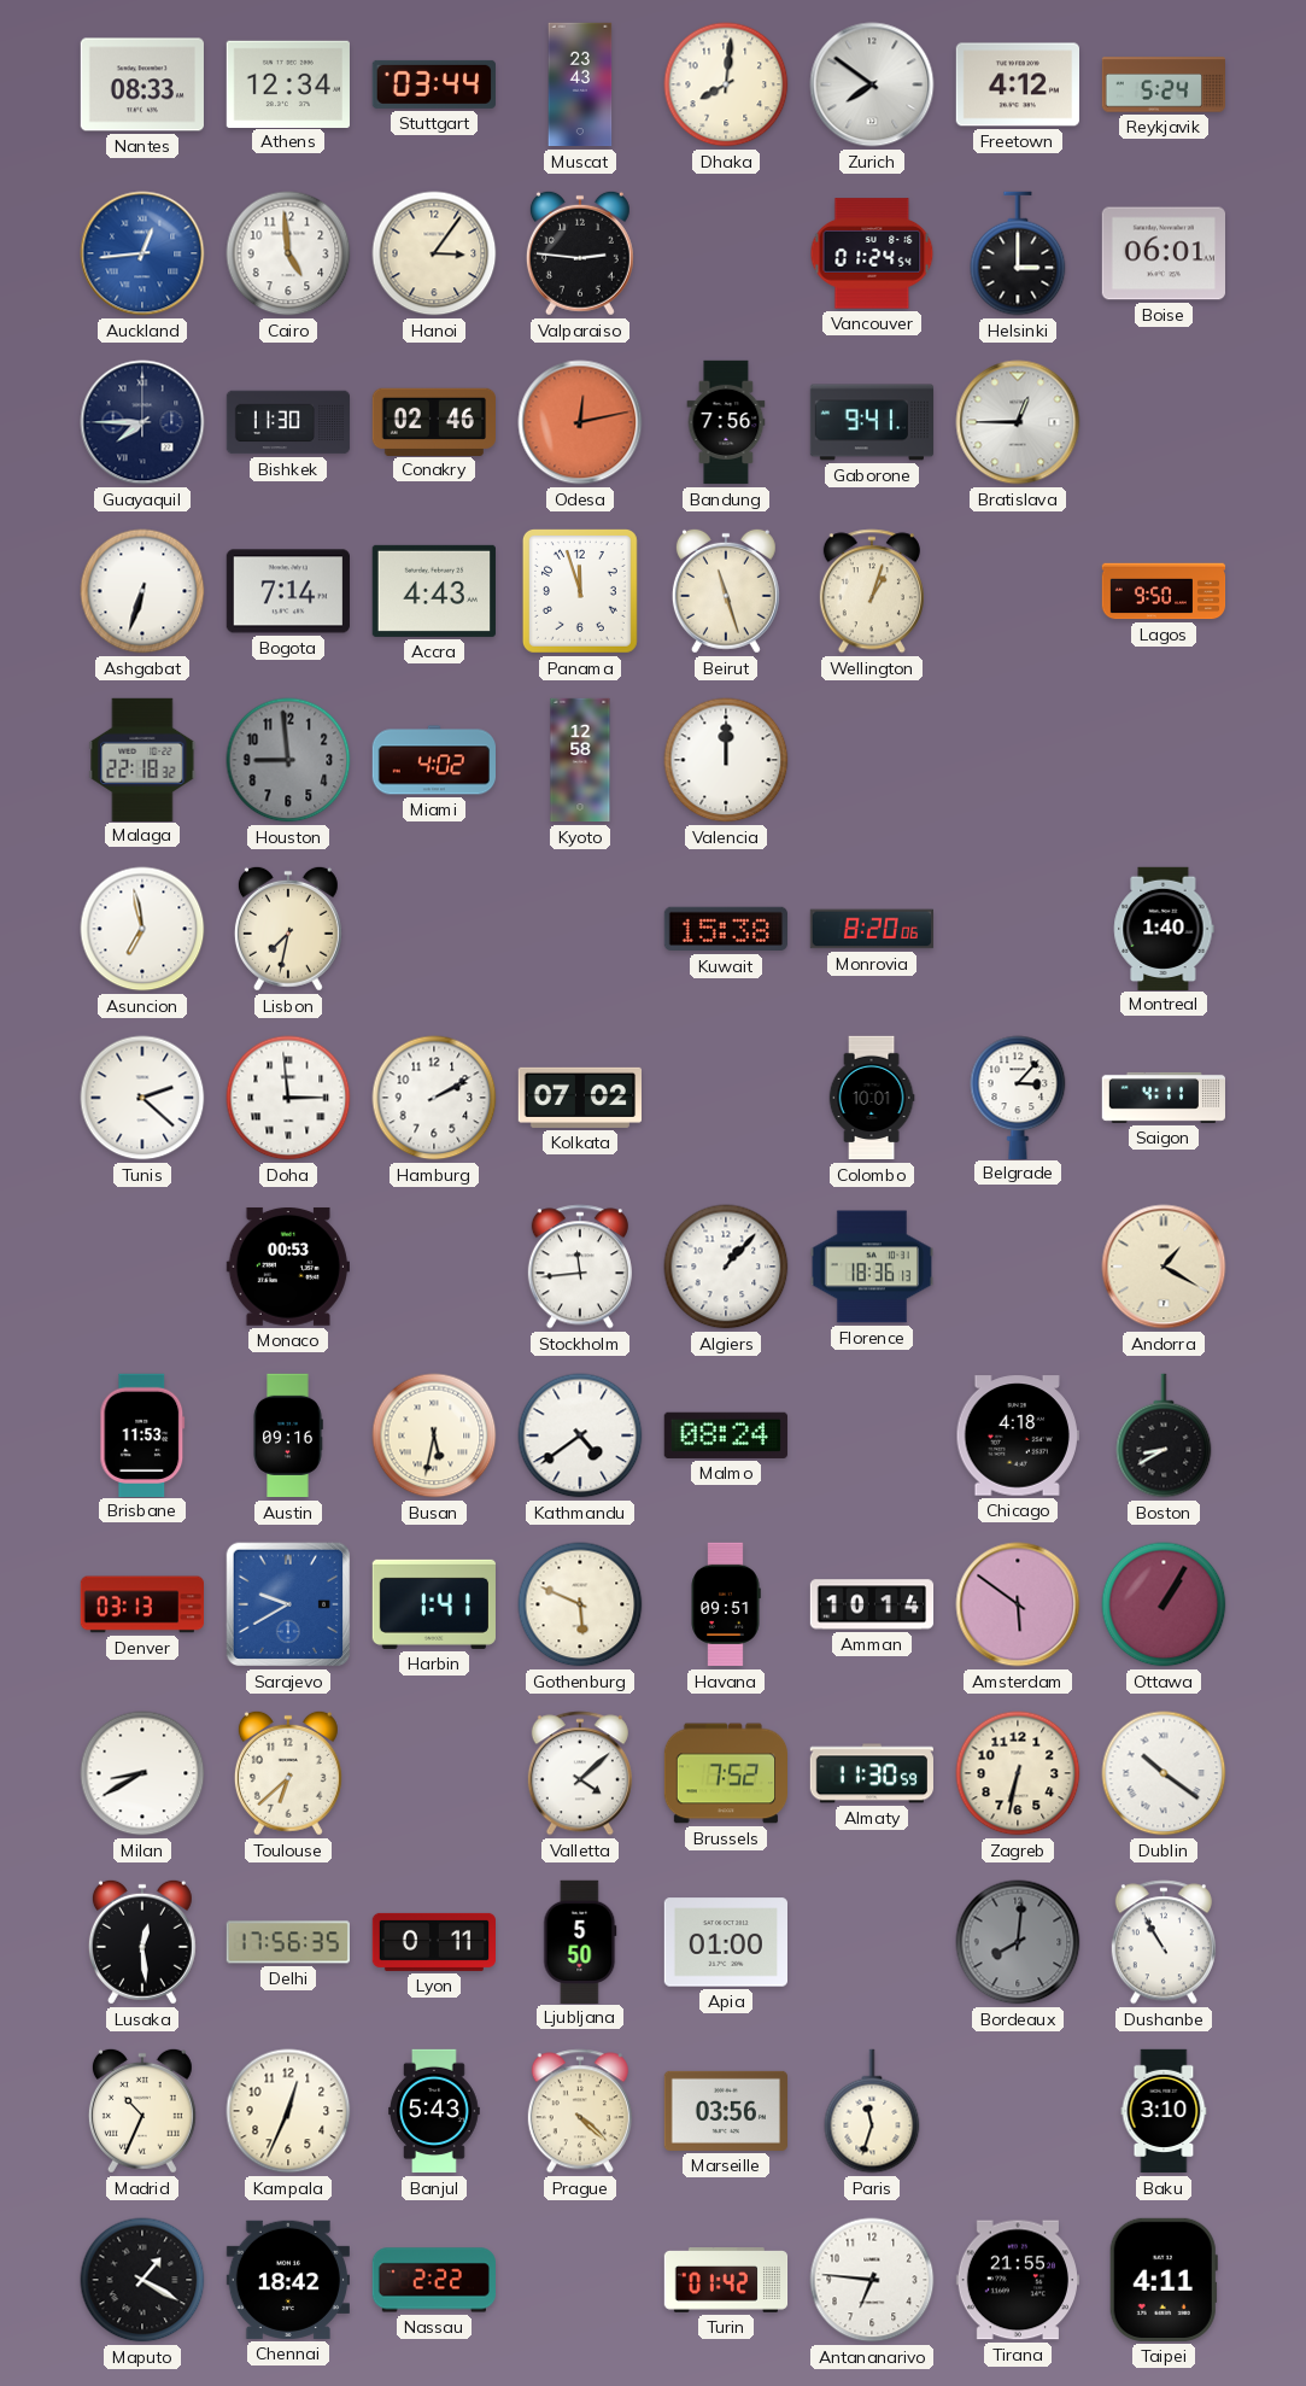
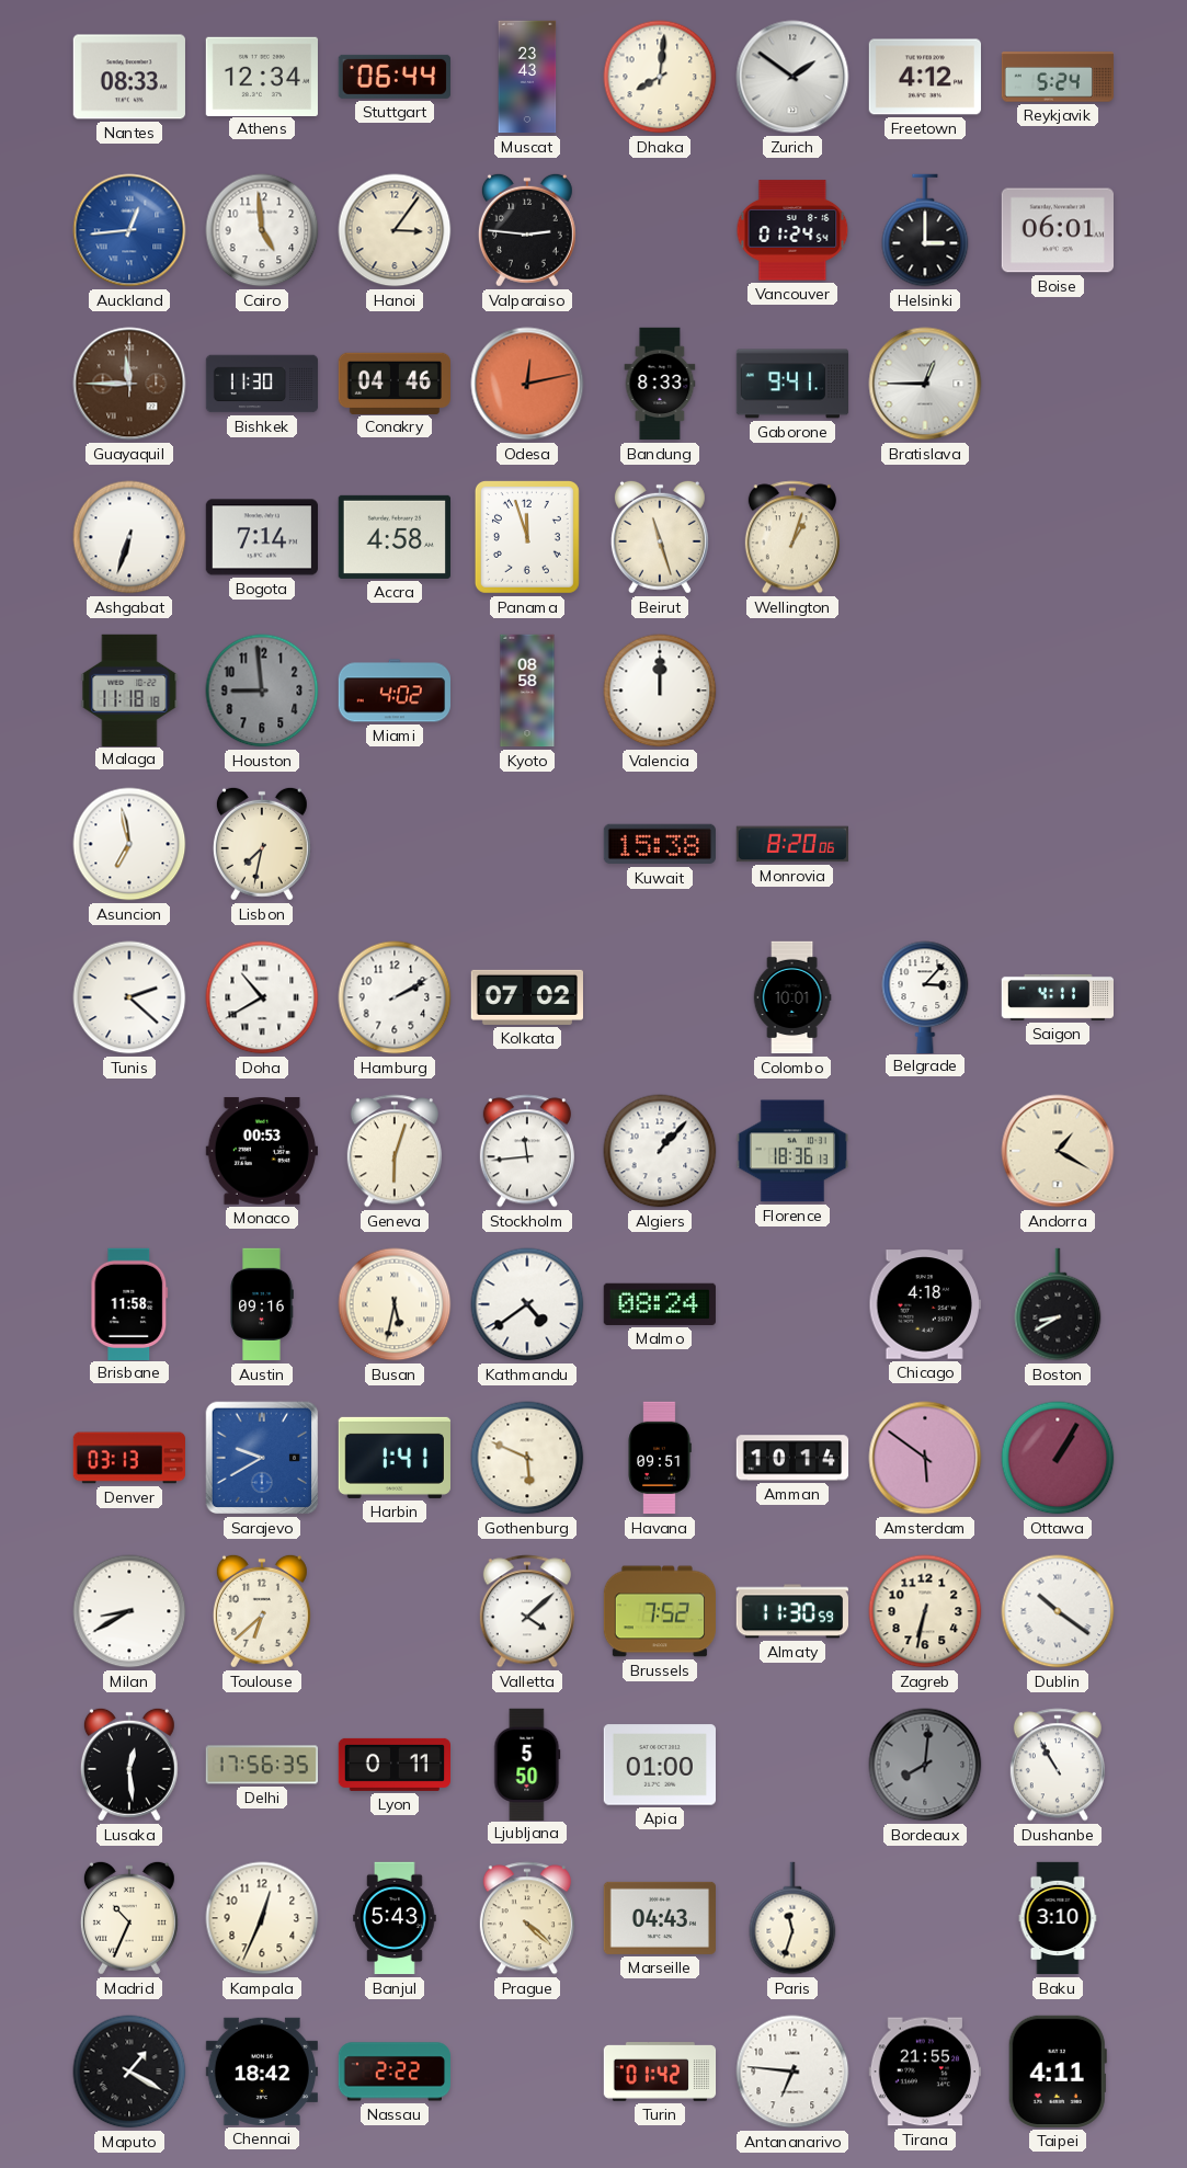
Stuttgart: 03:44 -> 06:44
Zurich: 7:51 -> 1:51
Guayaquil: 7:45 -> 11:45
Guayaquil dial: navy -> brown
Conakry: 02:46 -> 04:46
Bandung: 7:56 -> 8:33
Accra: 4:43 -> 4:58
Lagos: 9:50 -> none
Malaga: 22:18 -> 11:18
Kyoto: 12:58 -> 08:58
Montreal: 1:40 -> none
Doha: 2:59 -> 10:40
Geneva: none -> 6:03
Brisbane: 11:53 -> 11:58
Marseille: 03:56 -> 04:43
